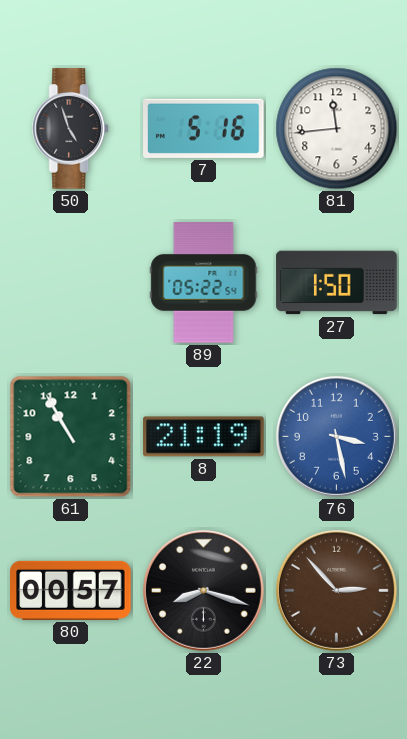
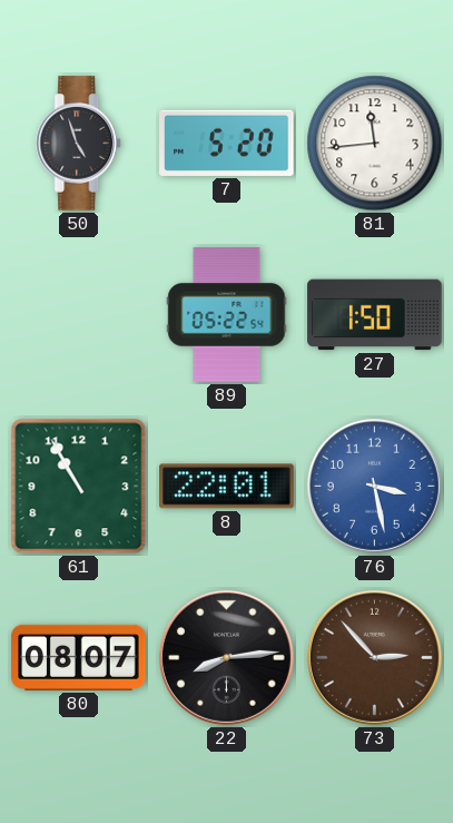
7: 5:16 -> 5:20
8: 21:19 -> 22:01
80: 00:57 -> 08:07
22: 8:18 -> 8:14
